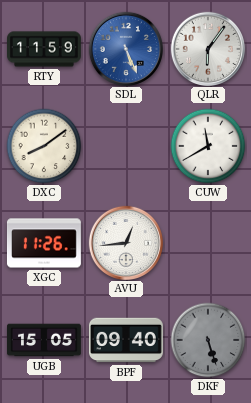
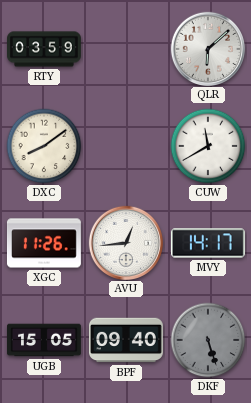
RTY: 11:59 -> 03:59
SDL: 5:26 -> none
QLR: 6:06 -> 6:08
MVY: none -> 14:17
